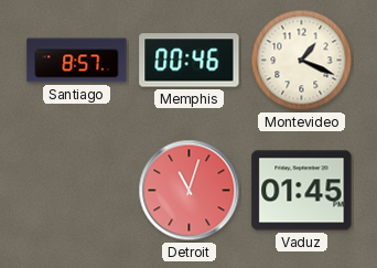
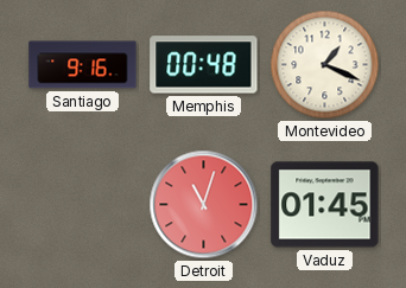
Santiago: 8:57 -> 9:16
Memphis: 00:46 -> 00:48
